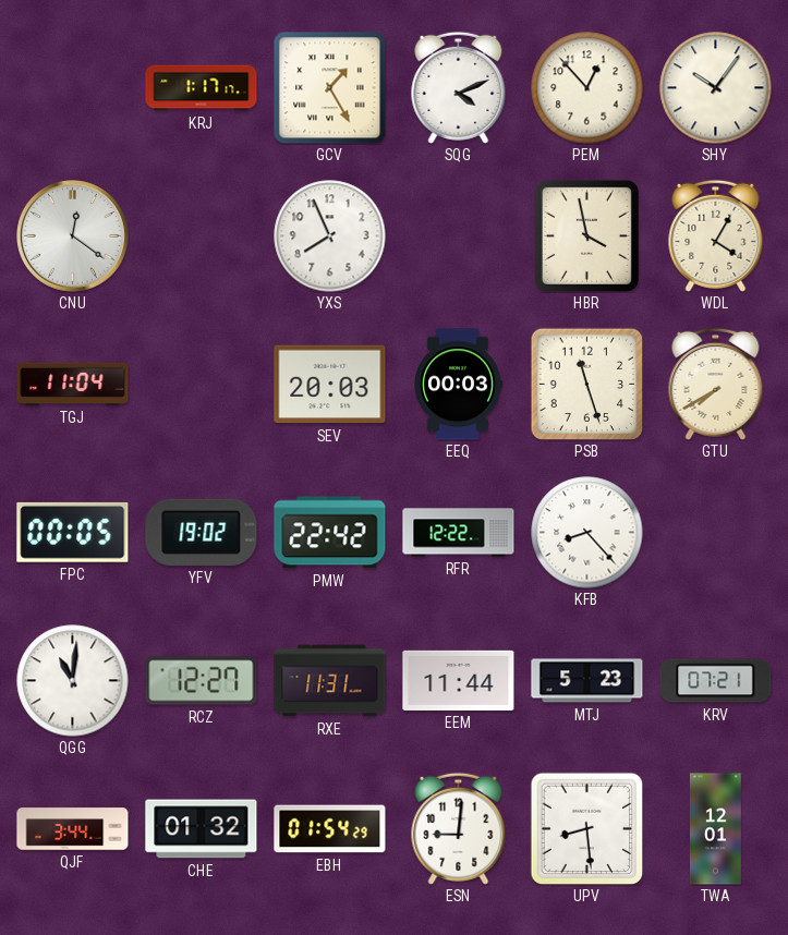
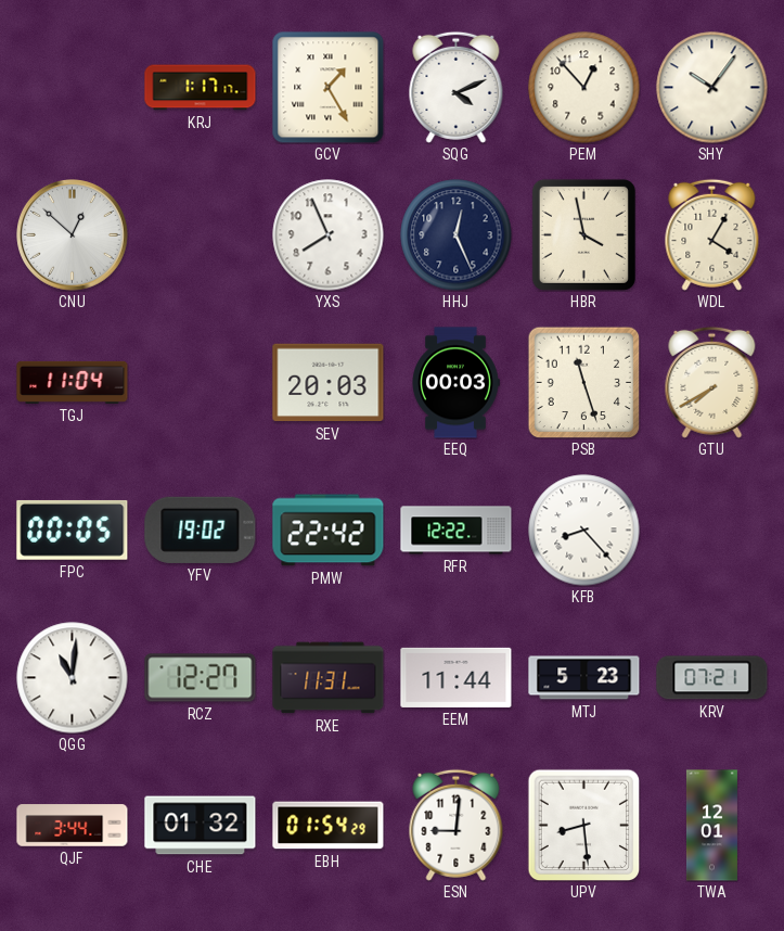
CNU: 12:21 -> 12:52
HHJ: none -> 12:26
